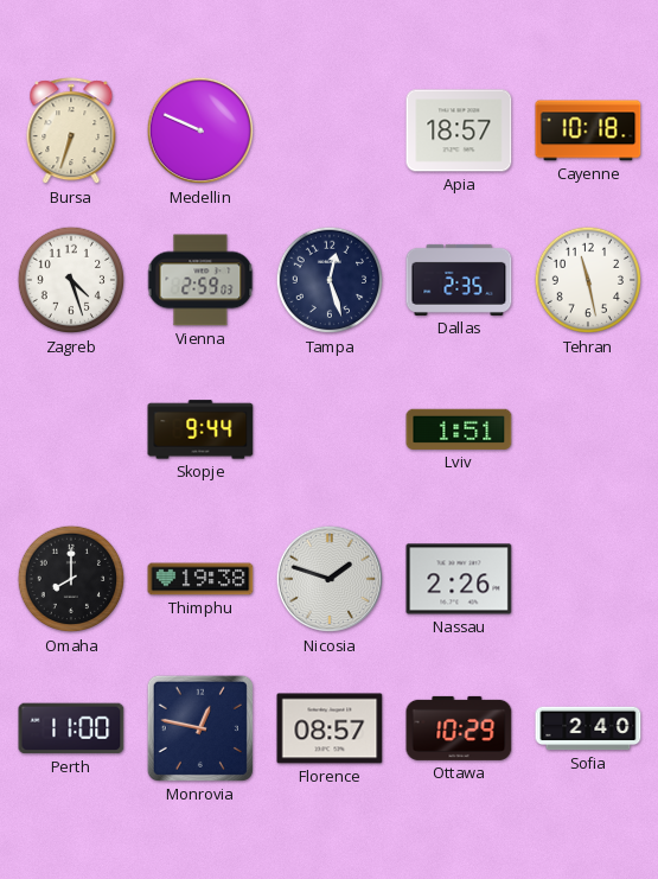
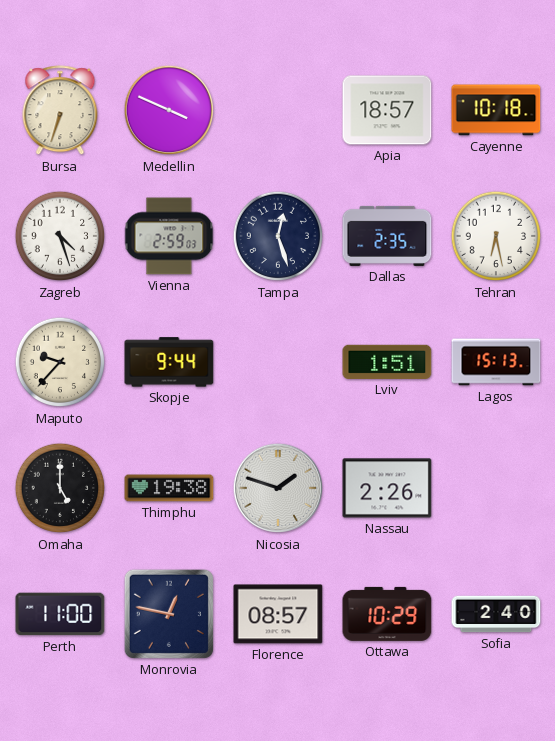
Medellin: 9:49 -> 3:49
Tehran: 11:28 -> 6:28
Maputo: none -> 9:37
Lagos: none -> 15:13
Omaha: 8:00 -> 5:00
